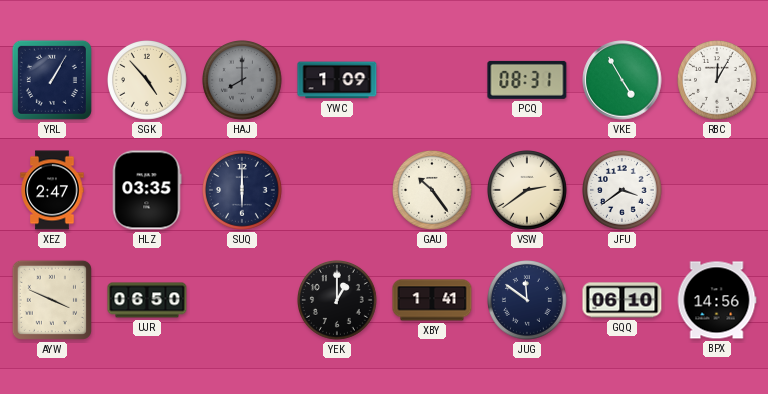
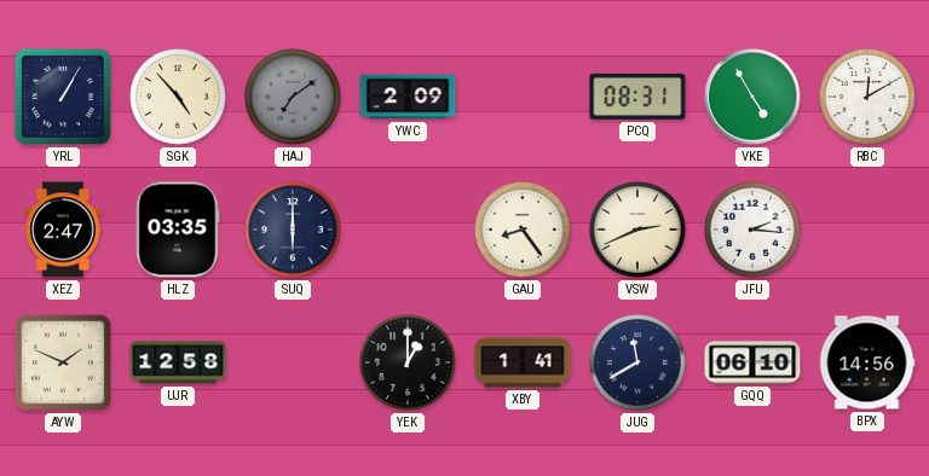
HAJ: 8:00 -> 7:09
YWC: 1:09 -> 2:09
RBC: 12:05 -> 12:10
GAU: 10:24 -> 8:24
VSW: 2:39 -> 2:41
JFU: 3:39 -> 2:16
AYW: 3:49 -> 1:49
UJR: 06:50 -> 12:58
JUG: 11:51 -> 11:40
